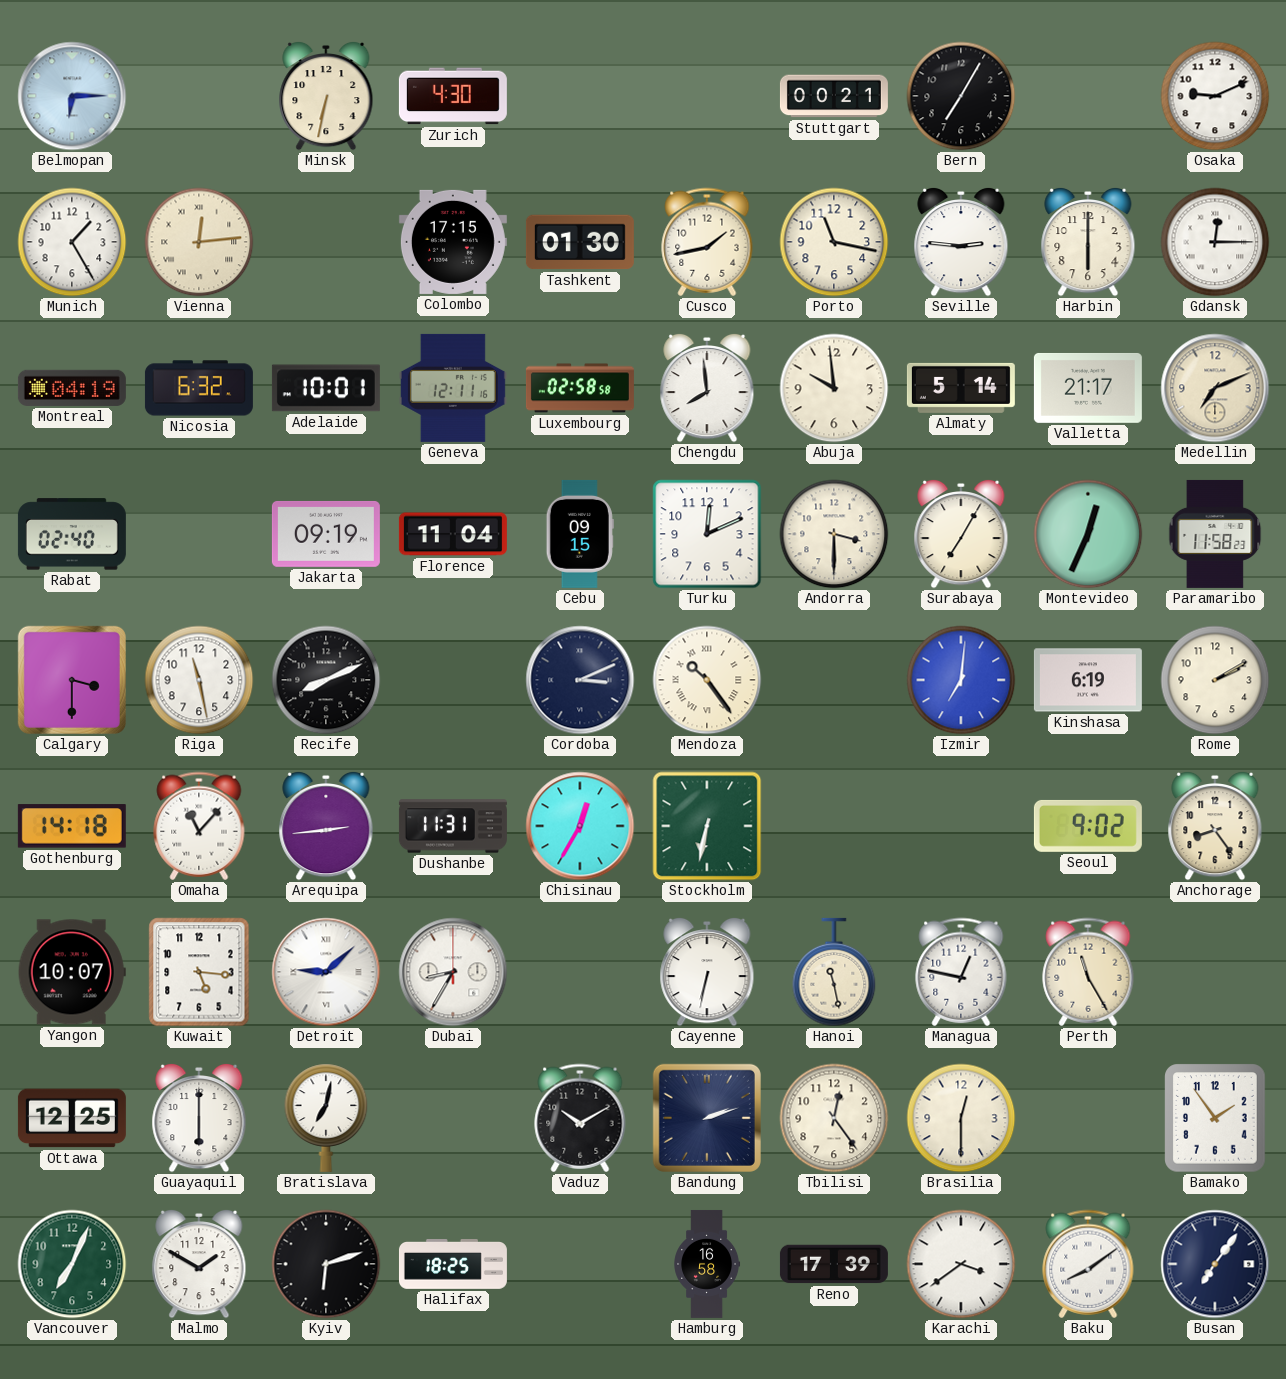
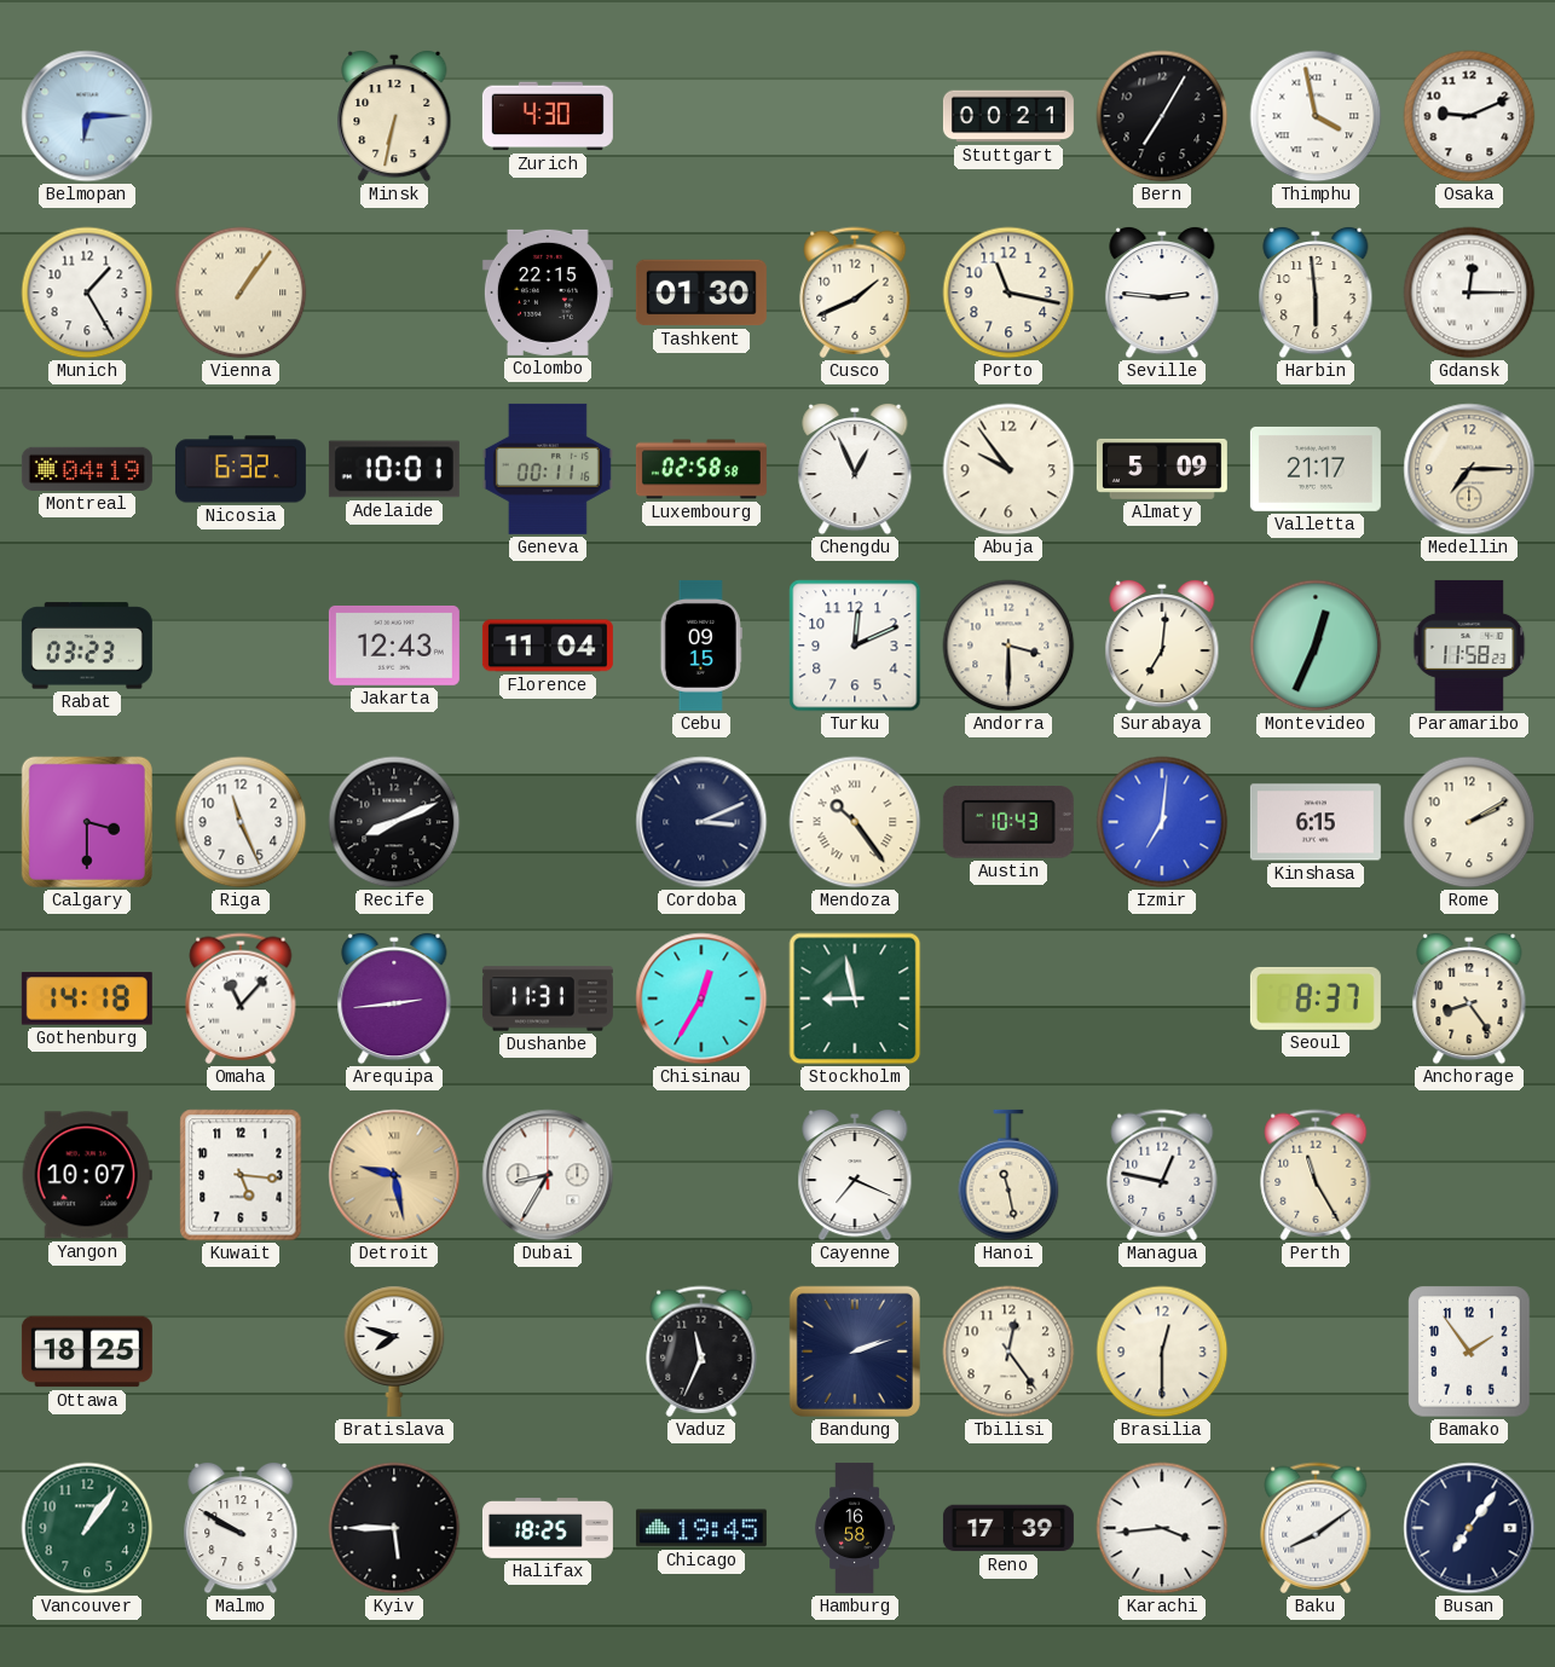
Thimphu: none -> 3:58
Vienna: 12:14 -> 1:06
Colombo: 17:15 -> 22:15
Cusco: 1:43 -> 1:41
Harbin: 6:00 -> 5:59
Geneva: 12:11 -> 00:11
Chengdu: 7:59 -> 12:56
Abuja: 9:59 -> 9:54
Almaty: 5:14 -> 5:09
Medellin: 7:11 -> 7:15
Rabat: 02:40 -> 03:23
Jakarta: 09:19 -> 12:43
Surabaya: 7:05 -> 7:01
Riga: 11:28 -> 11:26
Austin: none -> 10:43
Kinshasa: 6:19 -> 6:15
Stockholm: 6:32 -> 8:58
Seoul: 9:02 -> 8:37
Detroit: 9:08 -> 9:28
Detroit dial: white -> champagne
Cayenne: 6:32 -> 7:19
Ottawa: 12:25 -> 18:25
Guayaquil: 6:00 -> none
Bratislava: 7:02 -> 7:48
Vaduz: 10:10 -> 11:34
Vancouver: 7:04 -> 1:06
Malmo: 1:50 -> 9:50
Kyiv: 6:12 -> 5:45
Chicago: none -> 19:45
Karachi: 3:39 -> 3:44
